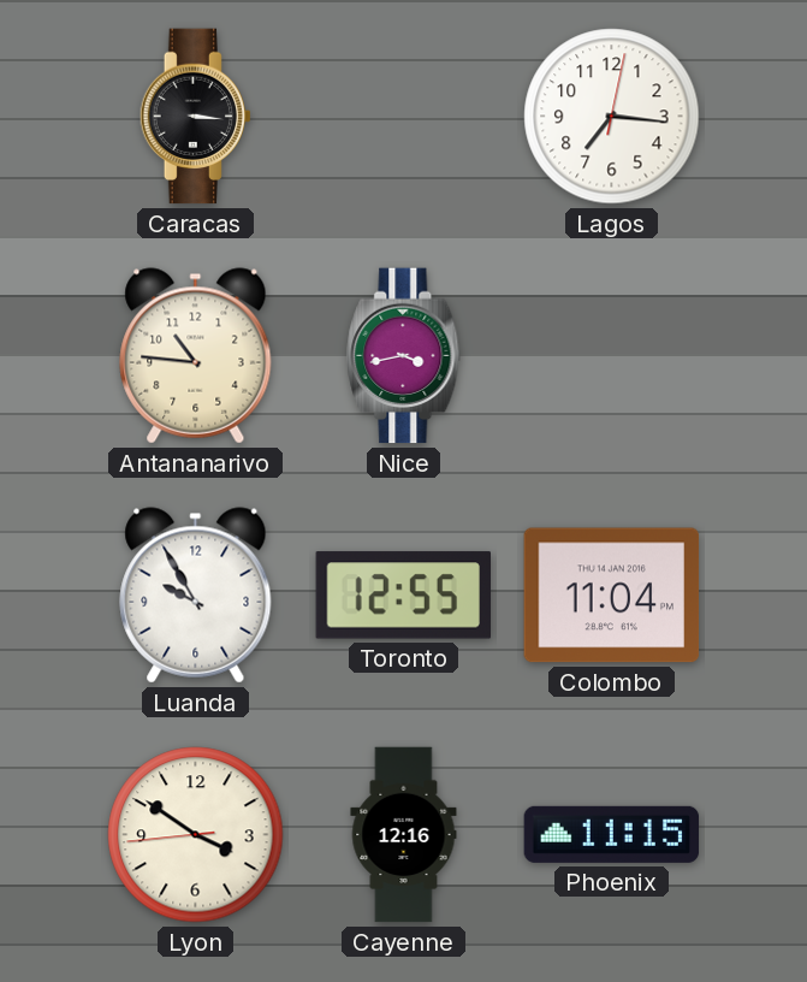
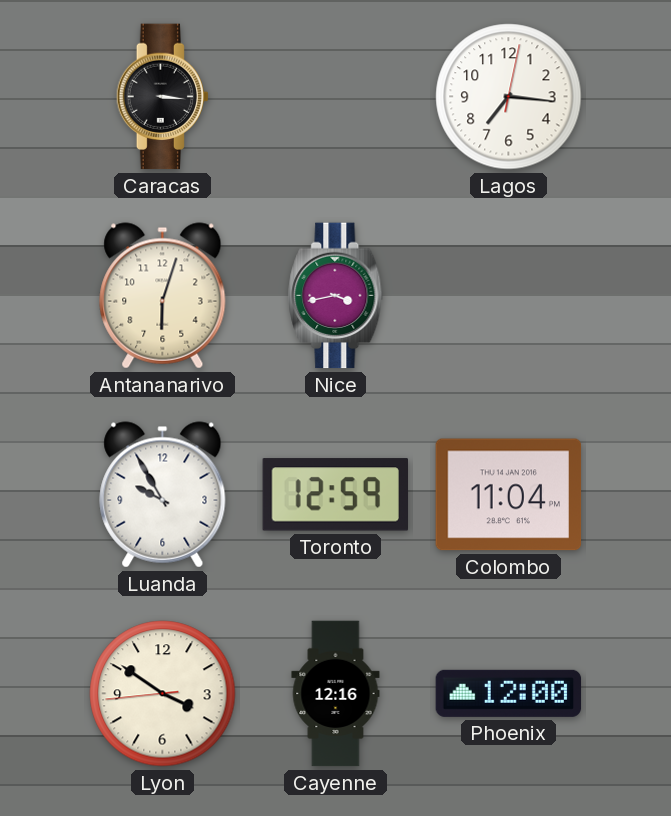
Antananarivo: 10:46 -> 6:03
Toronto: 12:55 -> 12:59
Phoenix: 11:15 -> 12:00
